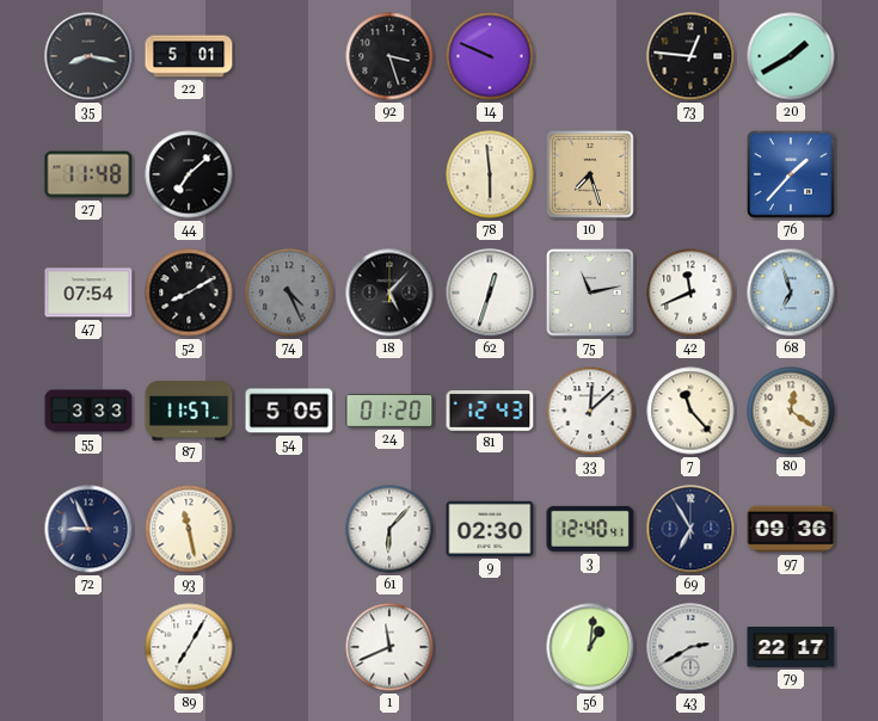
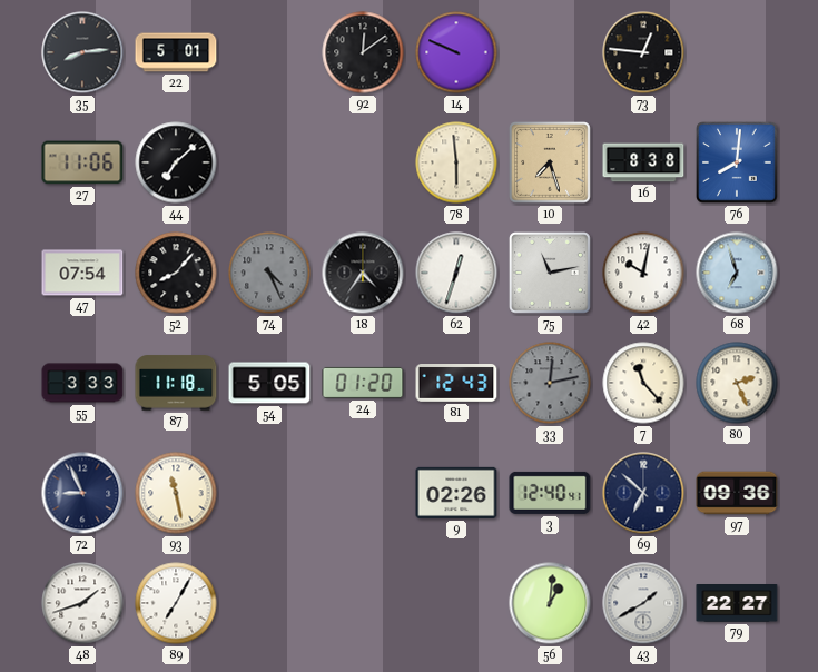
35: 8:17 -> 8:14
92: 3:27 -> 12:09
20: 1:40 -> none
27: 11:48 -> 11:06
16: none -> 8:38
76: 1:37 -> 8:01
52: 8:10 -> 8:07
18: 5:07 -> 4:36
42: 11:41 -> 10:02
87: 11:57 -> 11:18
33: 12:08 -> 12:13
33 dial: white -> grey
80: 12:21 -> 2:26
61: 6:07 -> none
9: 02:30 -> 02:26
69: 6:55 -> 6:52
48: none -> 1:42
1: 11:41 -> none
43: 2:40 -> 1:40
79: 22:17 -> 22:27
